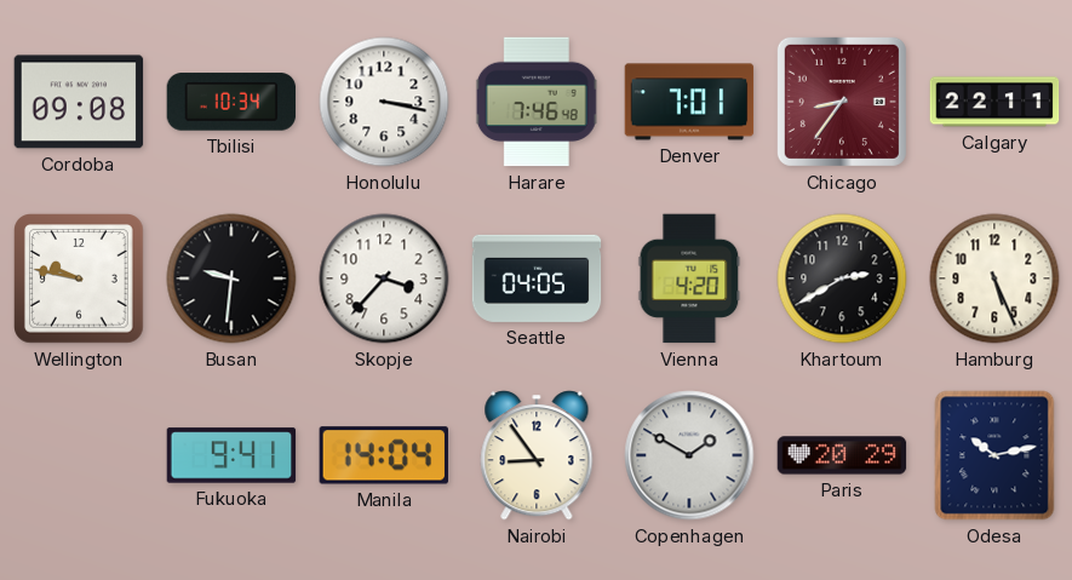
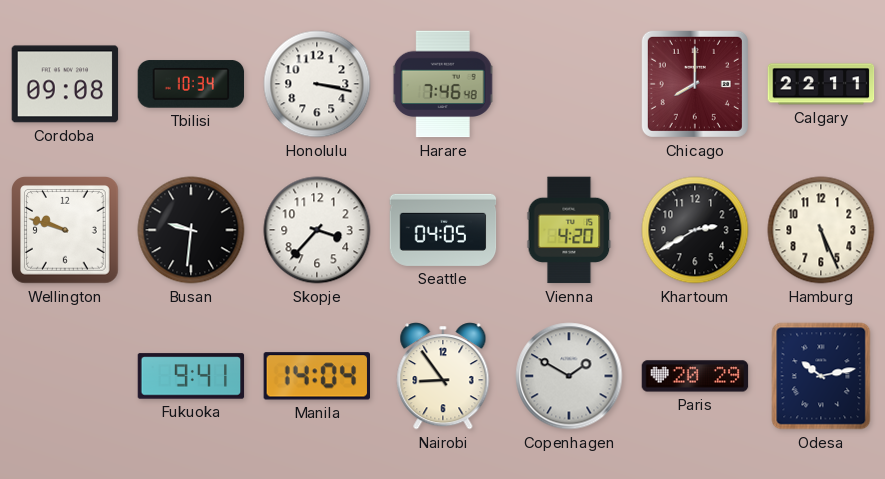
Denver: 7:01 -> none
Chicago: 8:36 -> 8:00
Wellington: 9:47 -> 9:48
